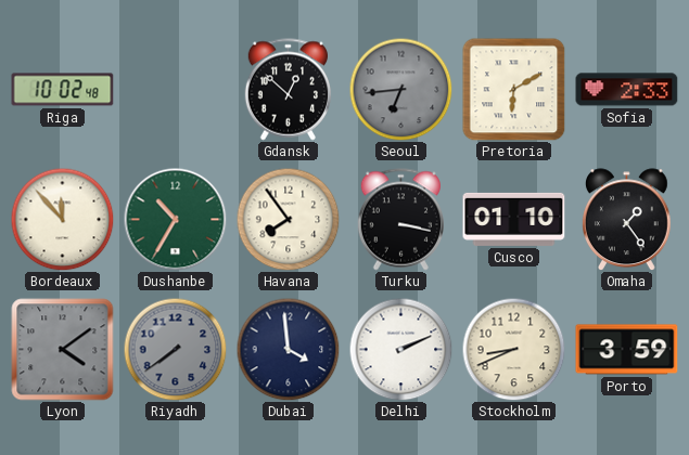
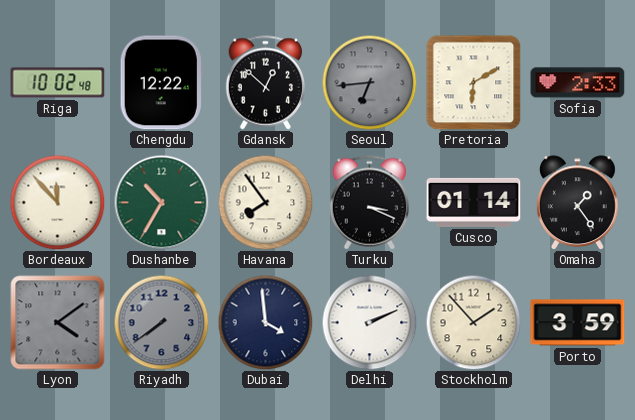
Chengdu: none -> 12:22
Turku: 3:17 -> 3:19
Cusco: 01:10 -> 01:14
Stockholm: 8:41 -> 1:53
